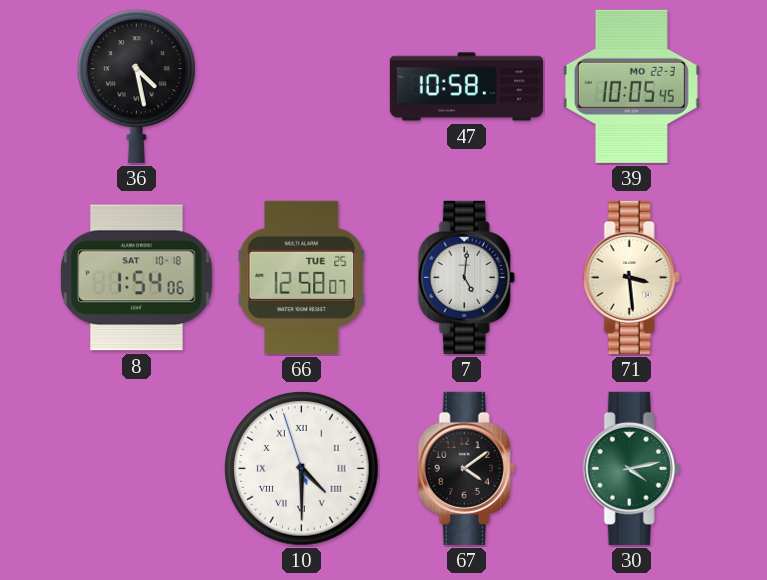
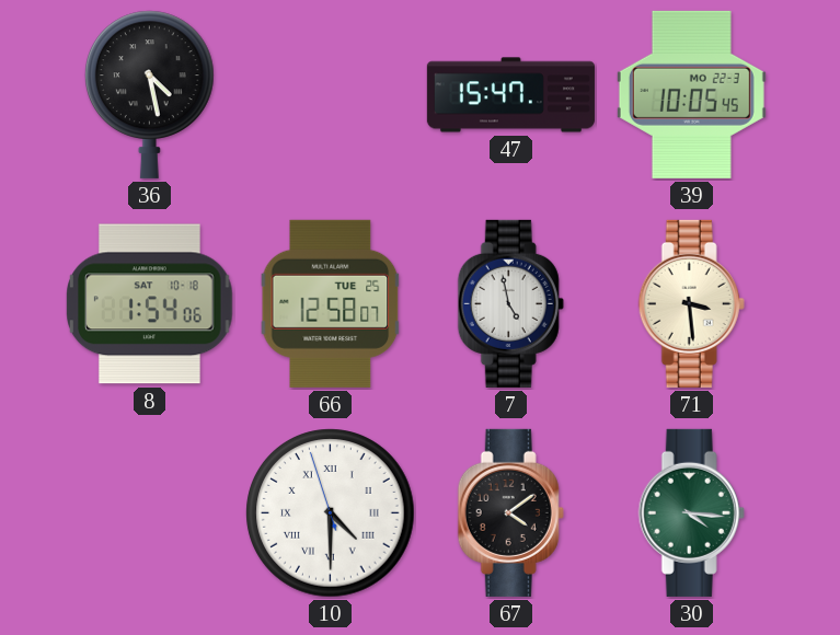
47: 10:58 -> 15:47
7: 5:01 -> 4:58
30: 4:13 -> 4:16
